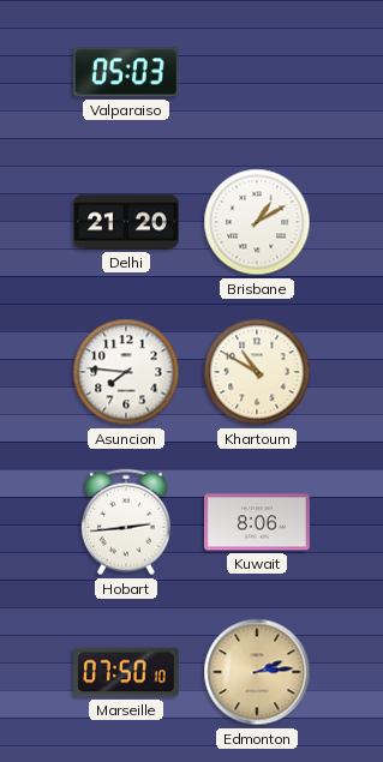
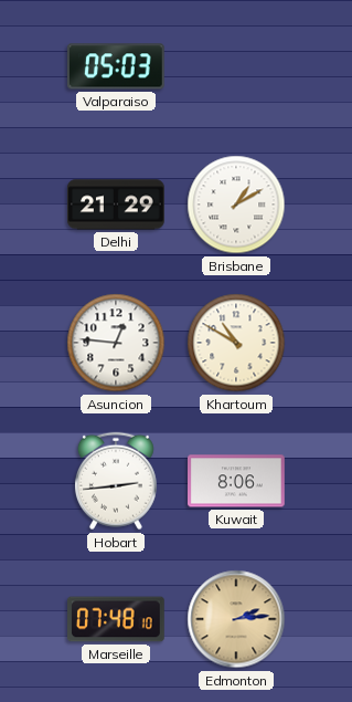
Delhi: 21:20 -> 21:29
Asuncion: 7:46 -> 12:46
Marseille: 07:50 -> 07:48
